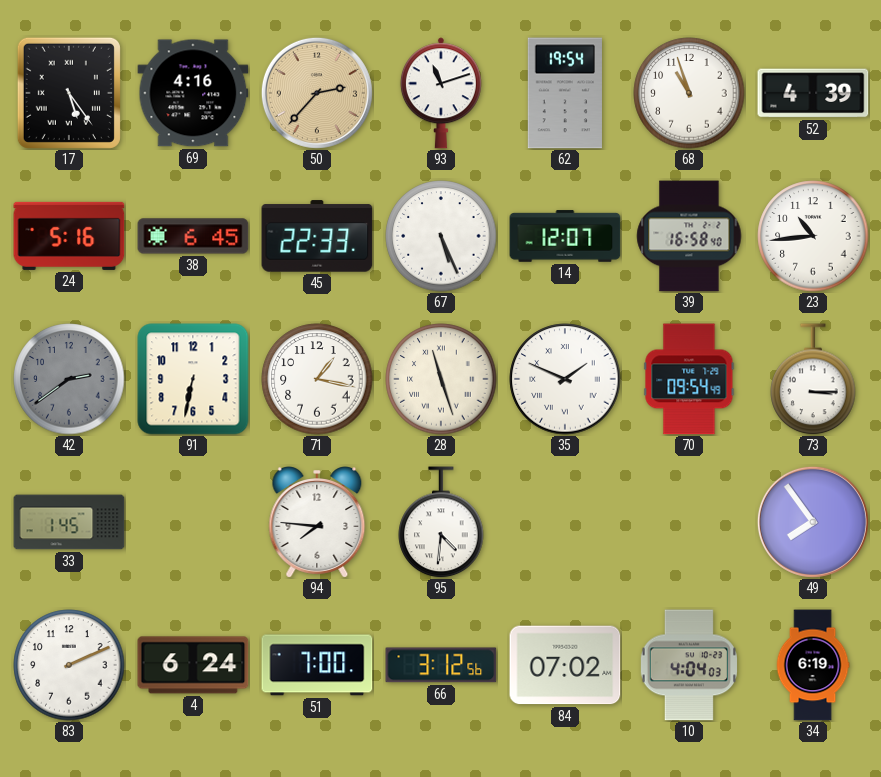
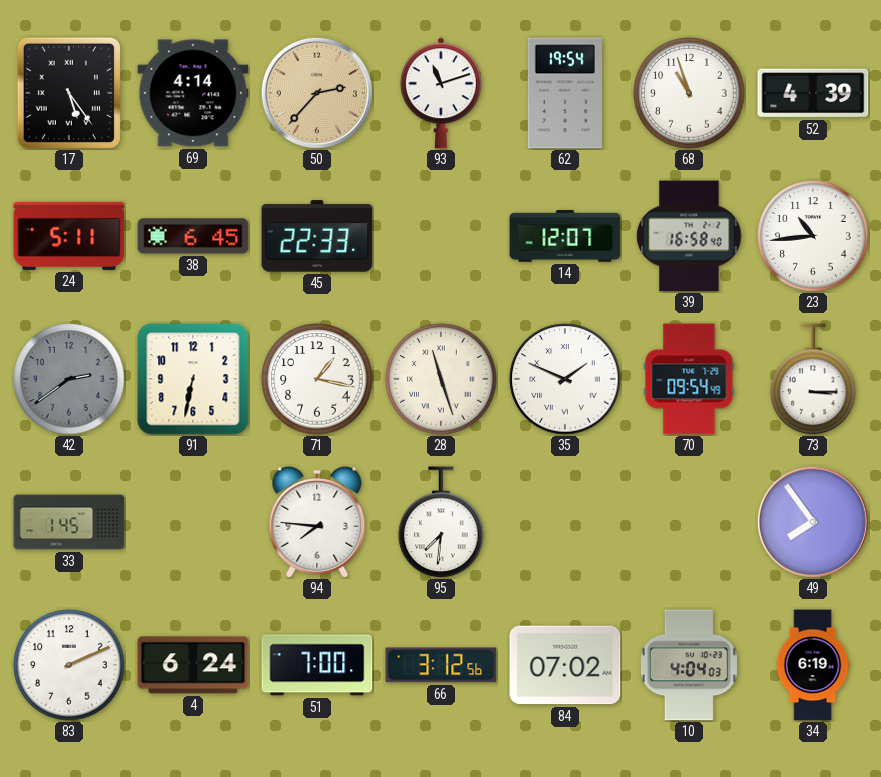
69: 4:16 -> 4:14
24: 5:16 -> 5:11
67: 5:26 -> none
95: 4:31 -> 7:31
